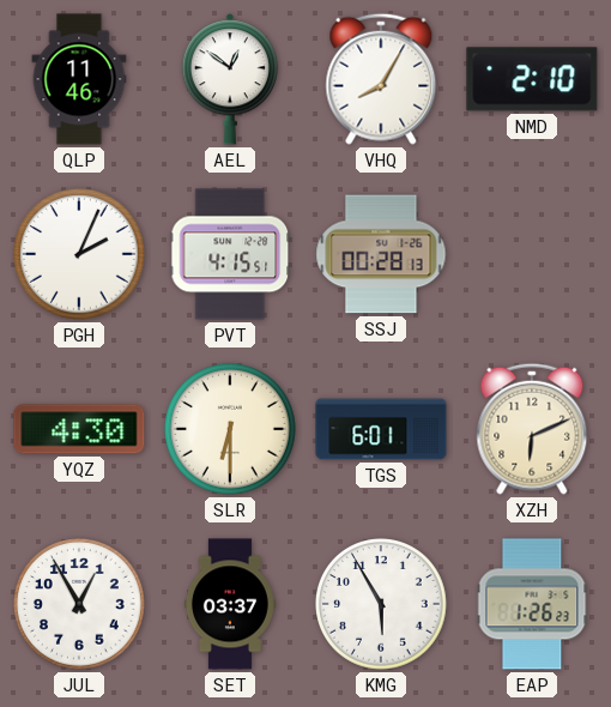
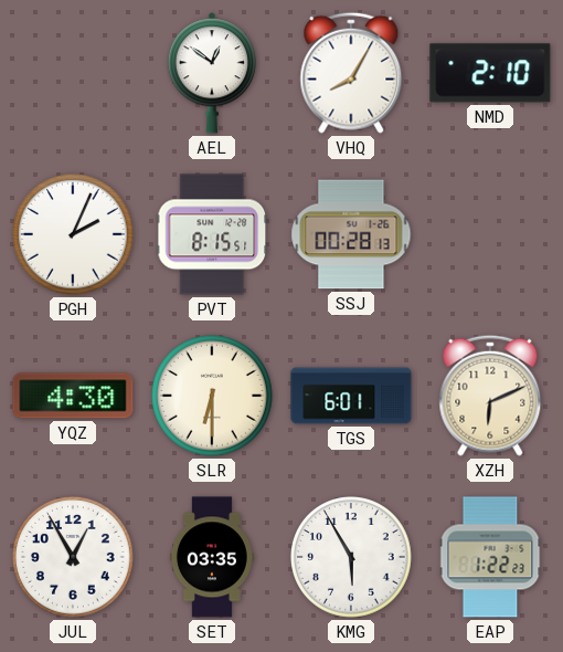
QLP: 11:46 -> none
PVT: 4:15 -> 8:15
SET: 03:37 -> 03:35
EAP: 1:26 -> 1:22
